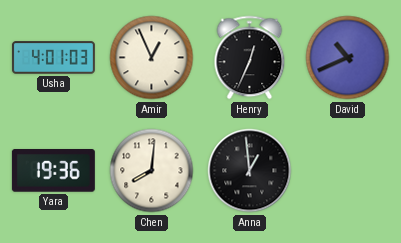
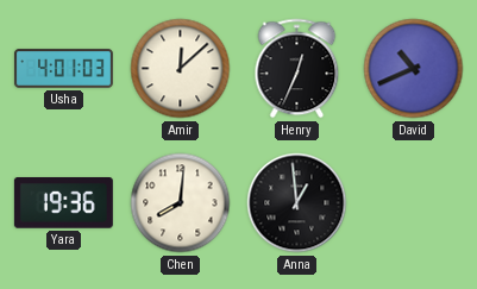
Amir: 12:56 -> 12:08
